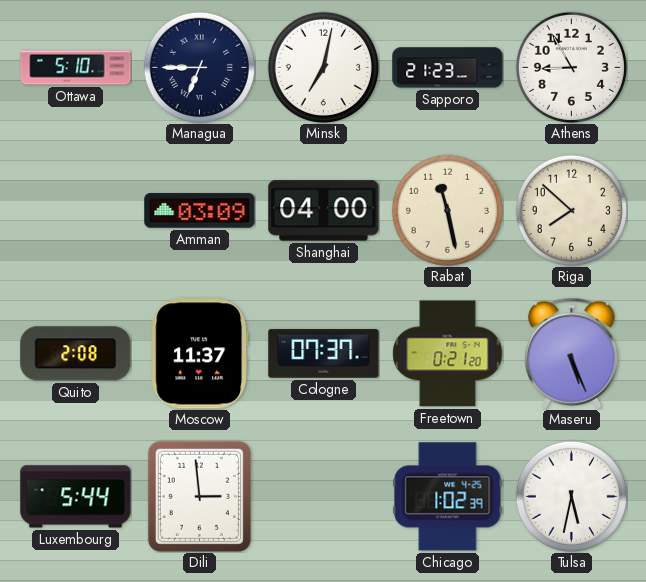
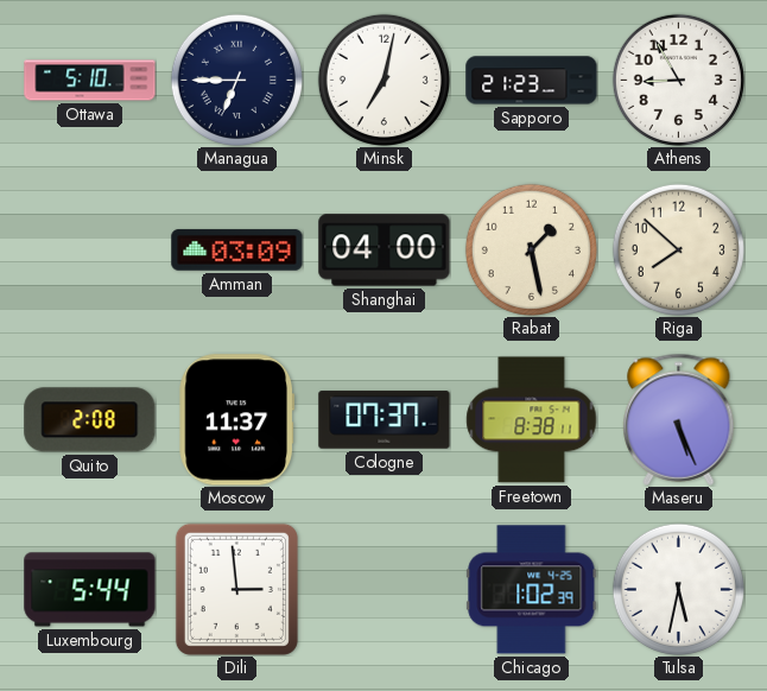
Rabat: 11:28 -> 1:28
Freetown: 0:21 -> 8:38
